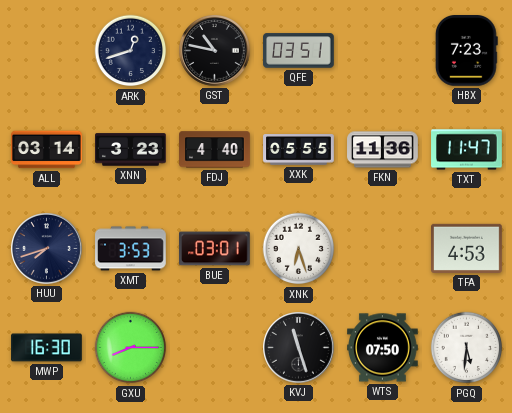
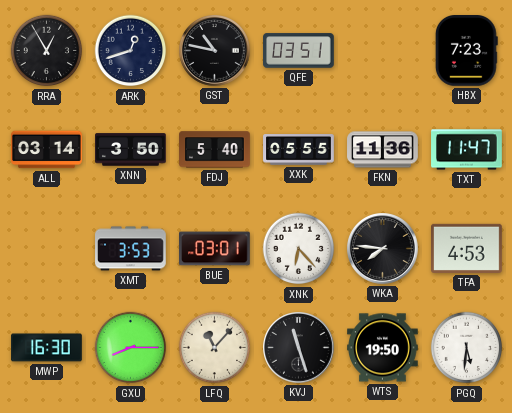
RRA: none -> 12:55
XNN: 3:23 -> 3:50
FDJ: 4:40 -> 5:40
HUU: 7:42 -> none
XNK: 6:27 -> 6:23
WKA: none -> 7:46
LFQ: none -> 11:07
WTS: 07:50 -> 19:50
